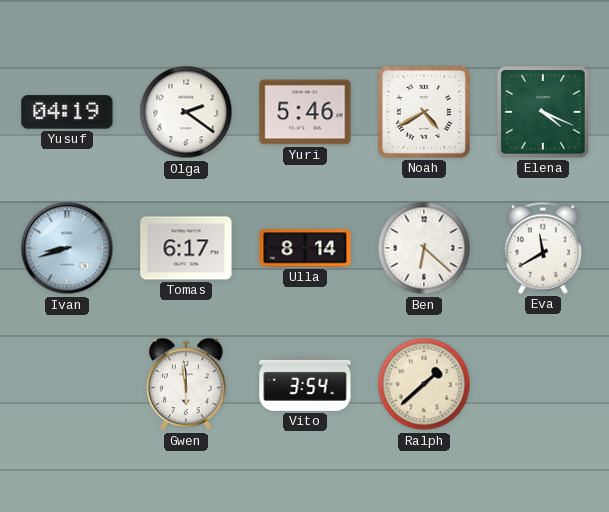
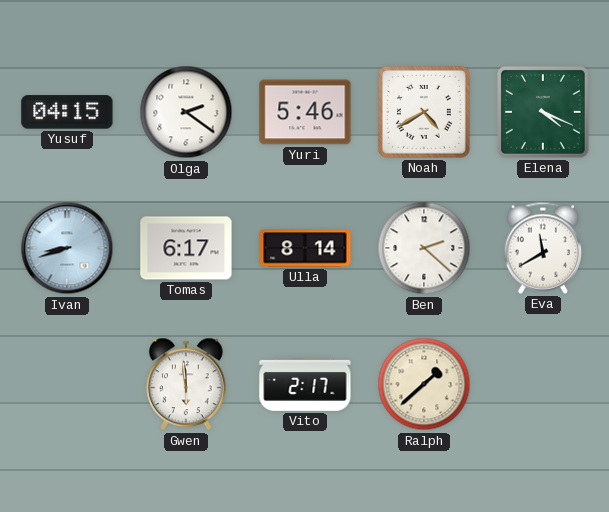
Yusuf: 04:19 -> 04:15
Ben: 6:22 -> 2:22
Vito: 3:54 -> 2:17
